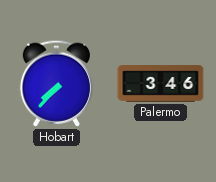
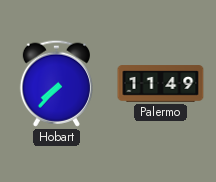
Palermo: 3:46 -> 11:49
